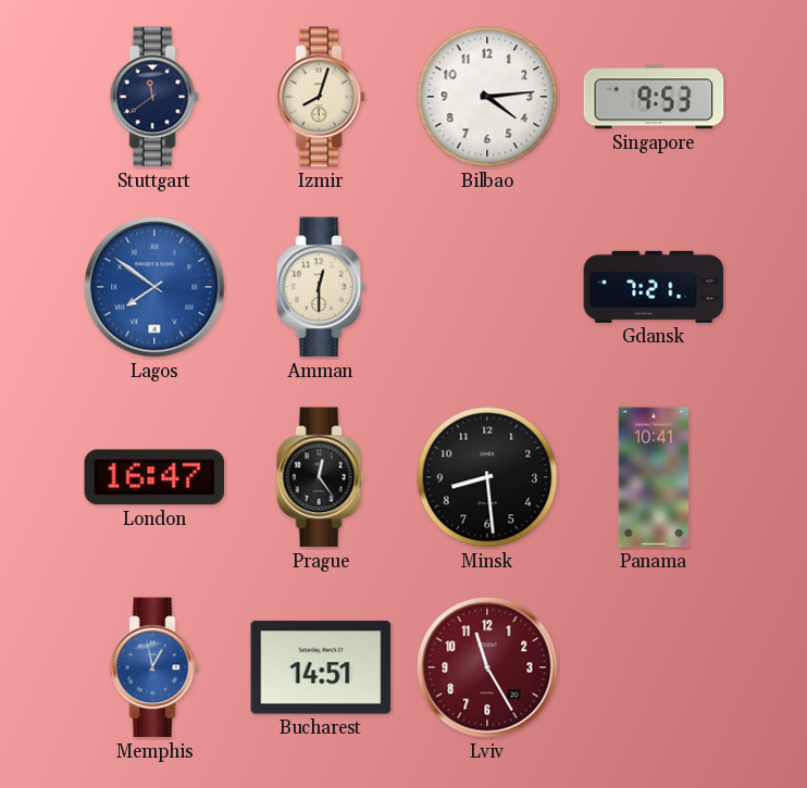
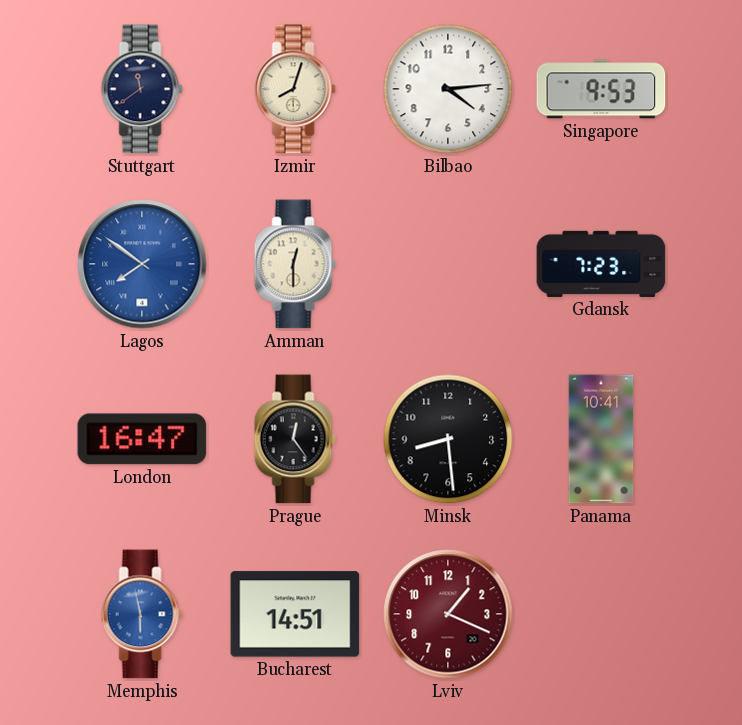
Gdansk: 7:21 -> 7:23
Memphis: 12:58 -> 5:58
Lviv: 11:25 -> 1:19
